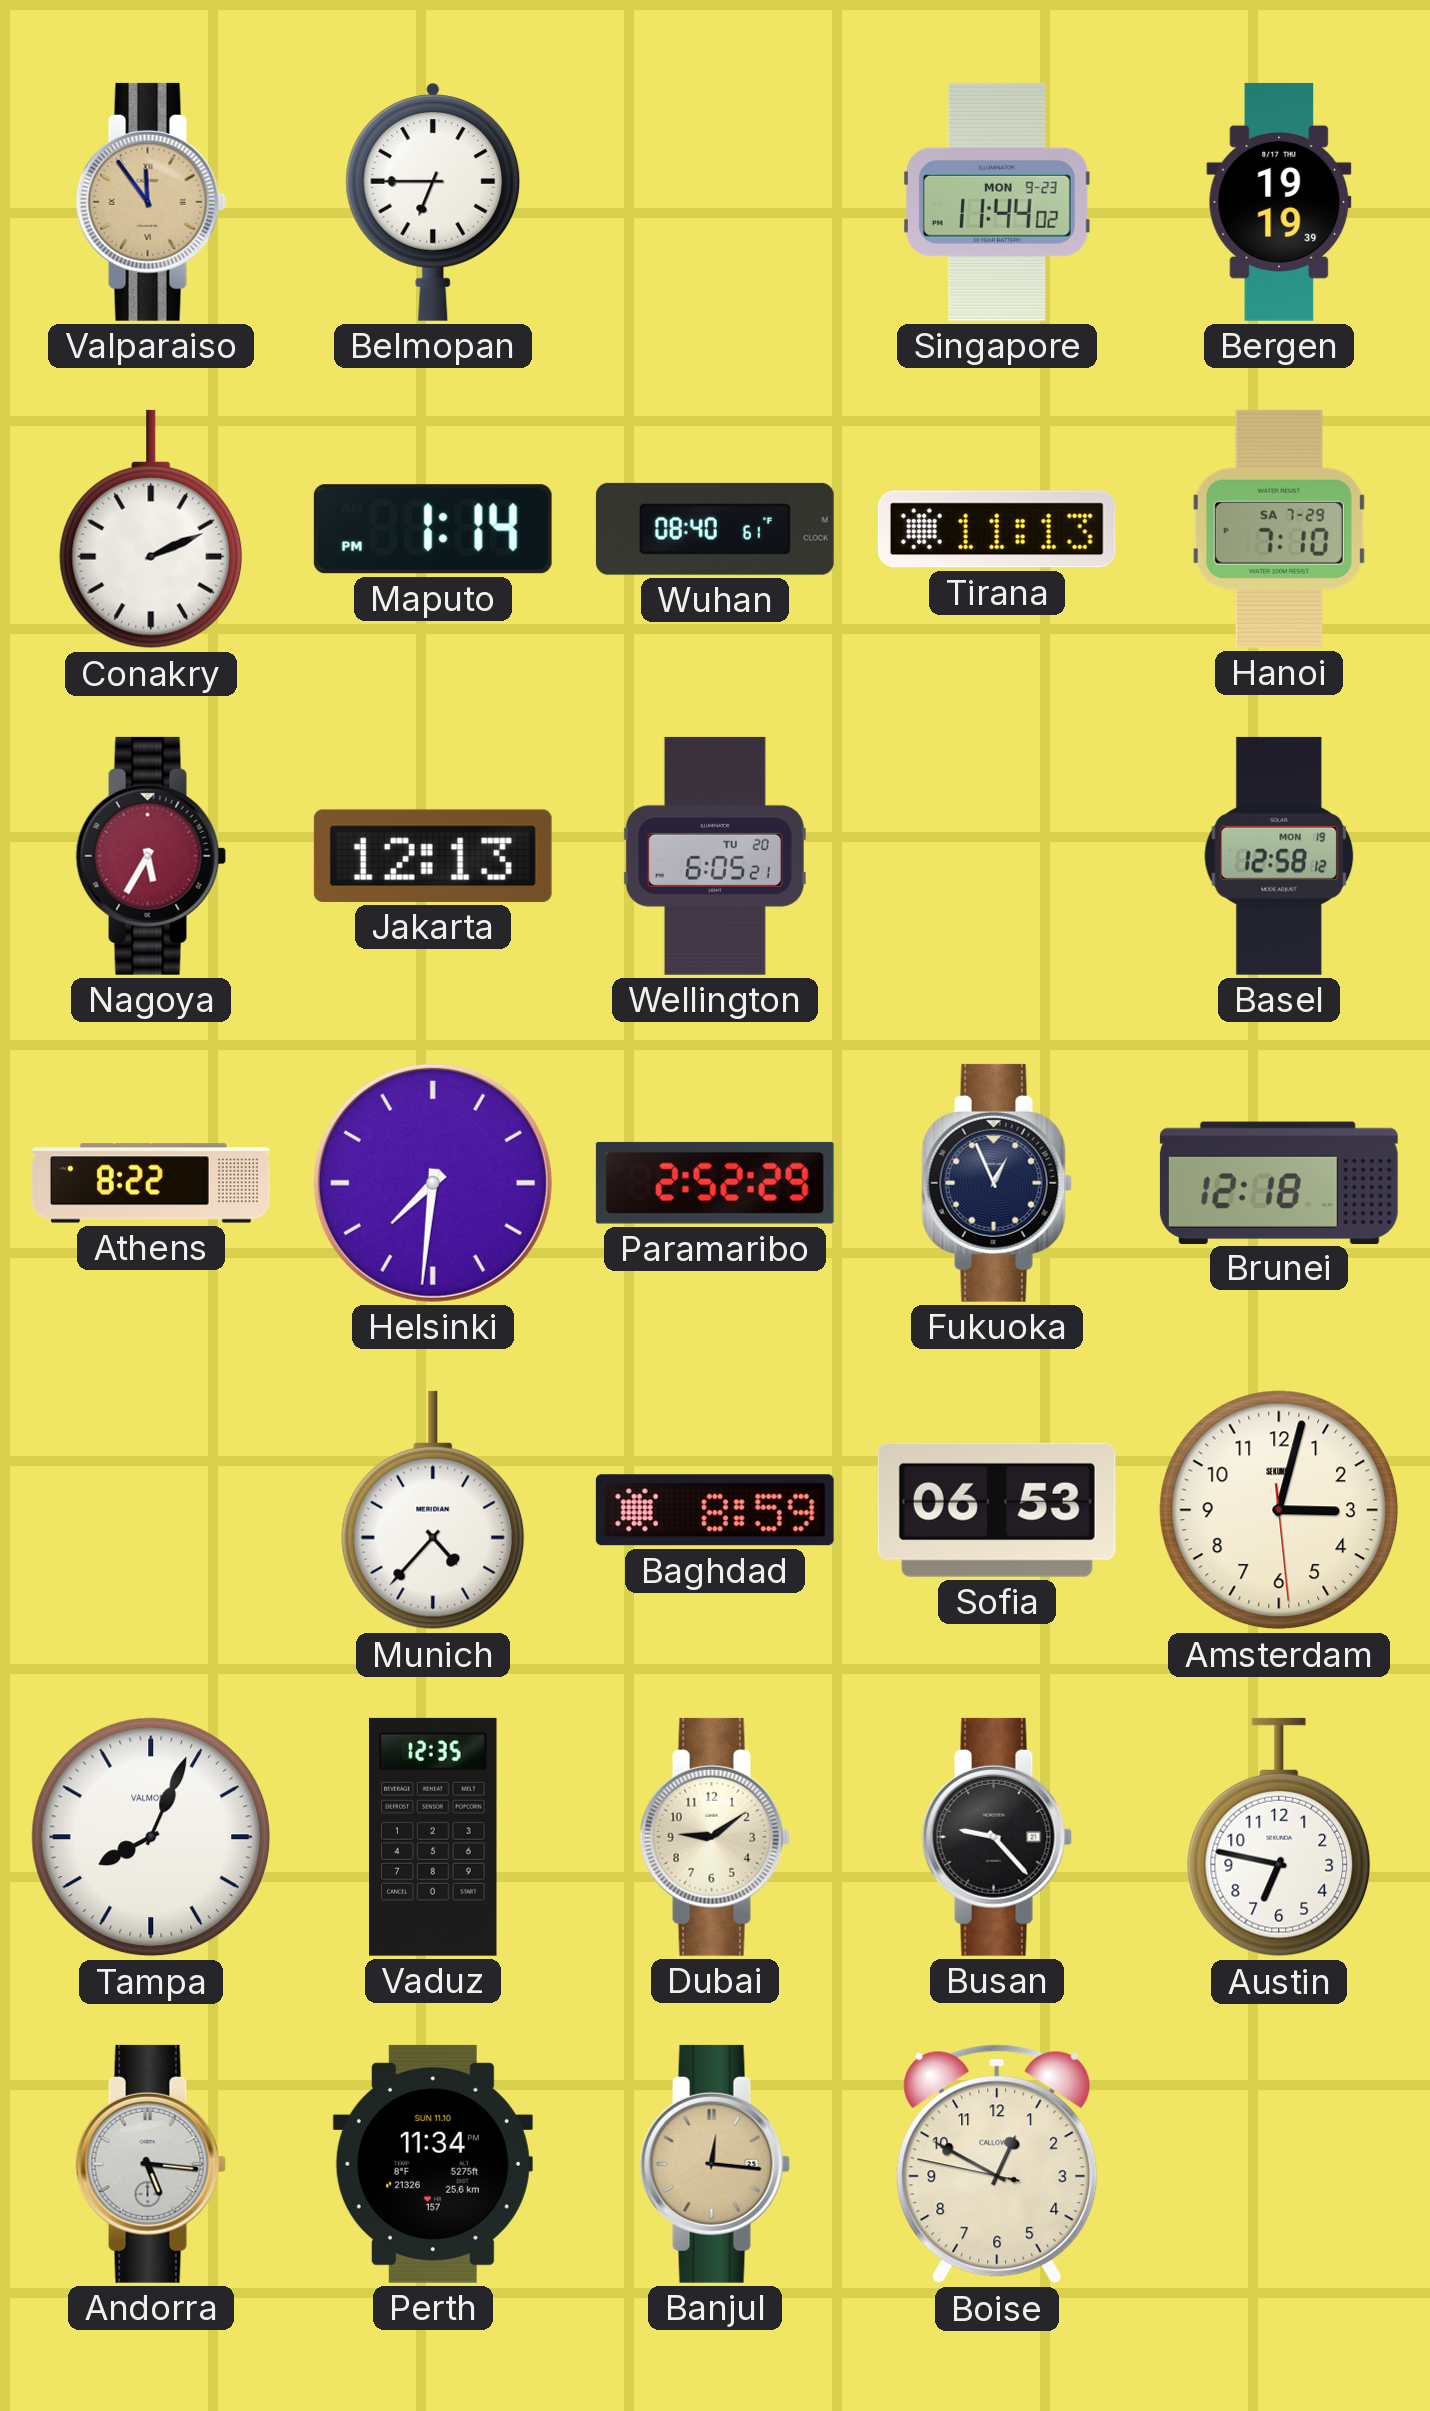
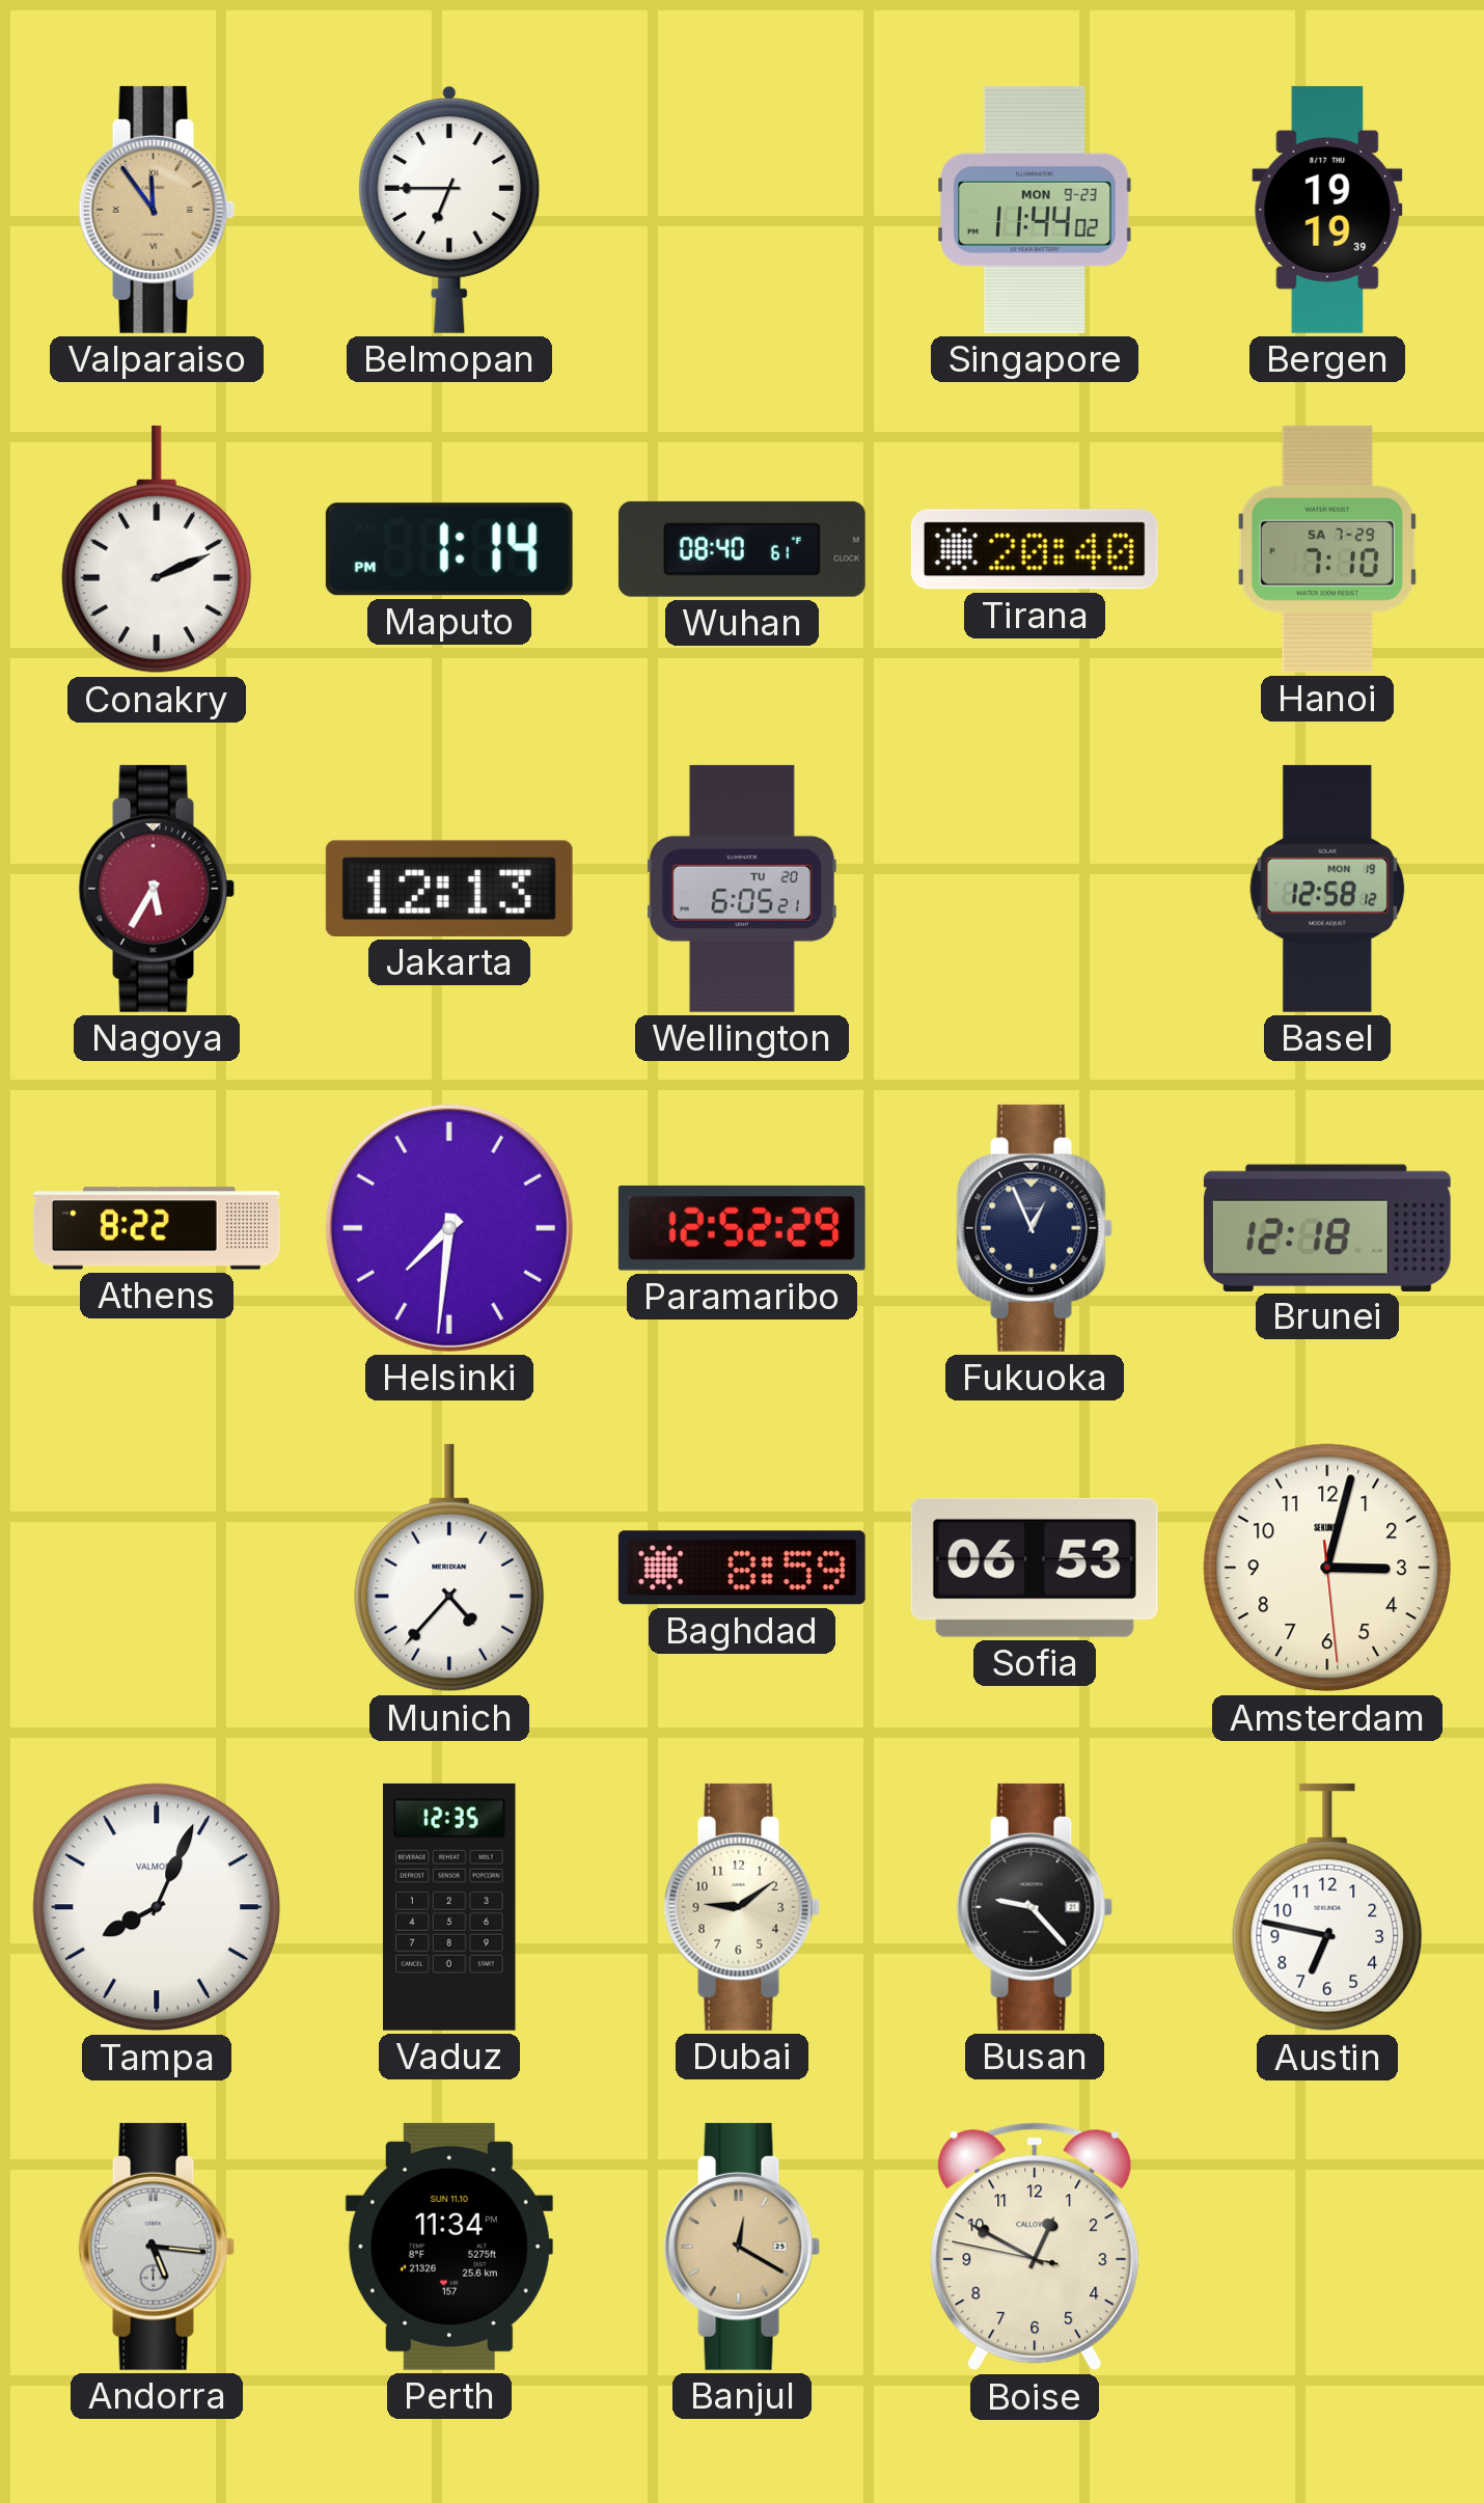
Tirana: 11:13 -> 20:40
Paramaribo: 2:52 -> 12:52
Banjul: 12:16 -> 12:20
